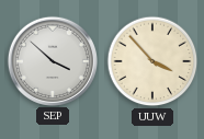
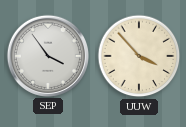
SEP: 3:52 -> 3:54
